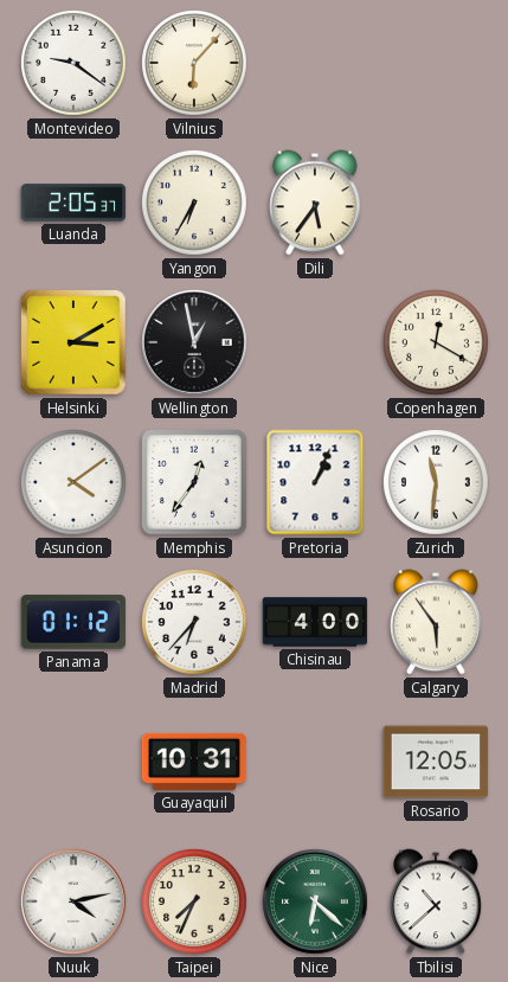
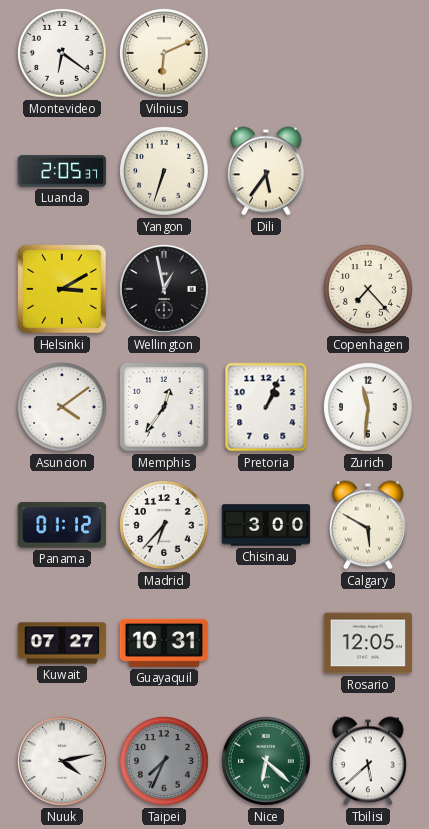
Montevideo: 9:21 -> 6:21
Vilnius: 6:07 -> 6:11
Yangon: 6:35 -> 6:33
Copenhagen: 12:20 -> 7:23
Chisinau: 4:00 -> 3:00
Calgary: 5:54 -> 5:50
Kuwait: none -> 07:27
Taipei dial: cream -> grey
Tbilisi: 10:38 -> 5:38
